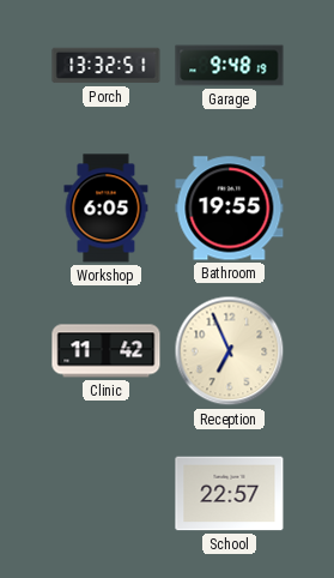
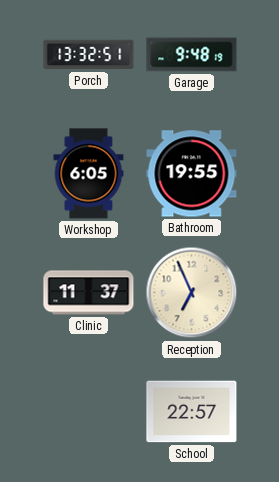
Clinic: 11:42 -> 11:37
